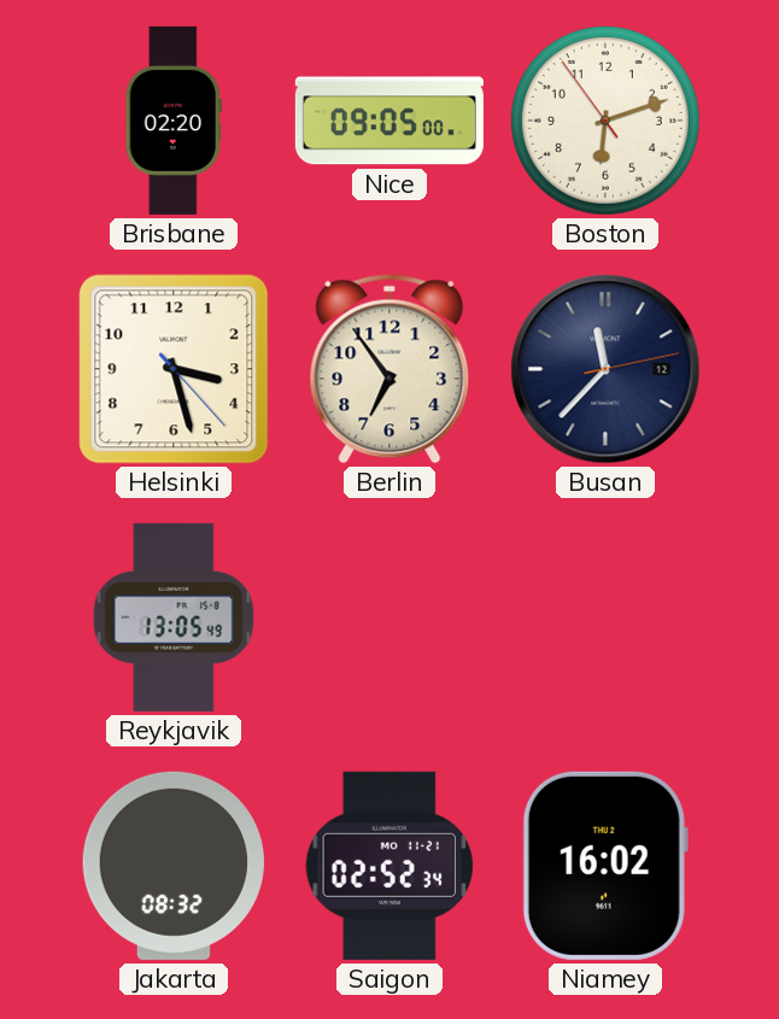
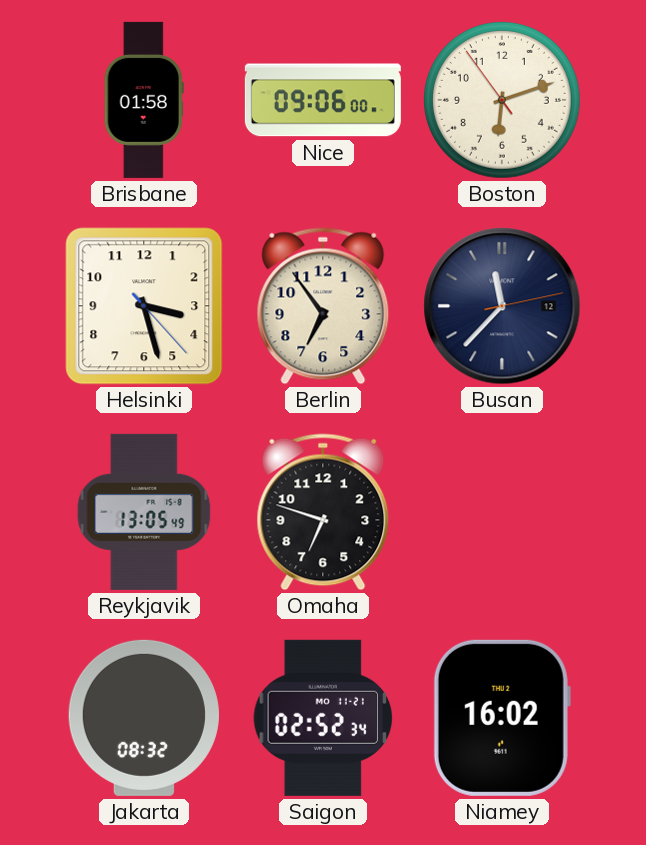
Brisbane: 02:20 -> 01:58
Nice: 09:05 -> 09:06
Omaha: none -> 6:48
